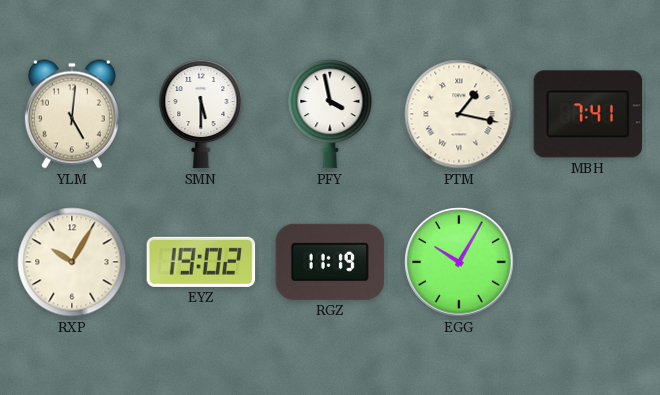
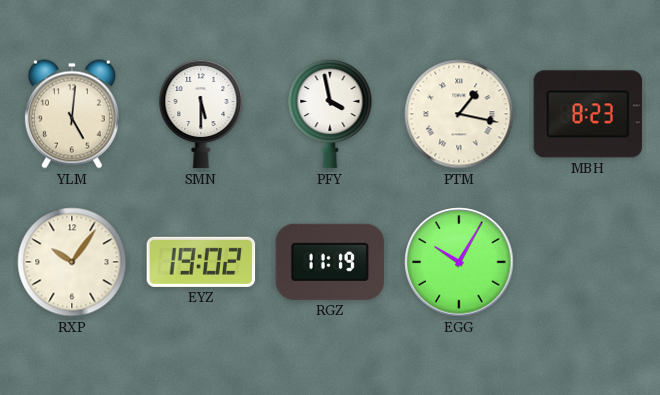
MBH: 7:41 -> 8:23
RXP: 10:05 -> 10:06
